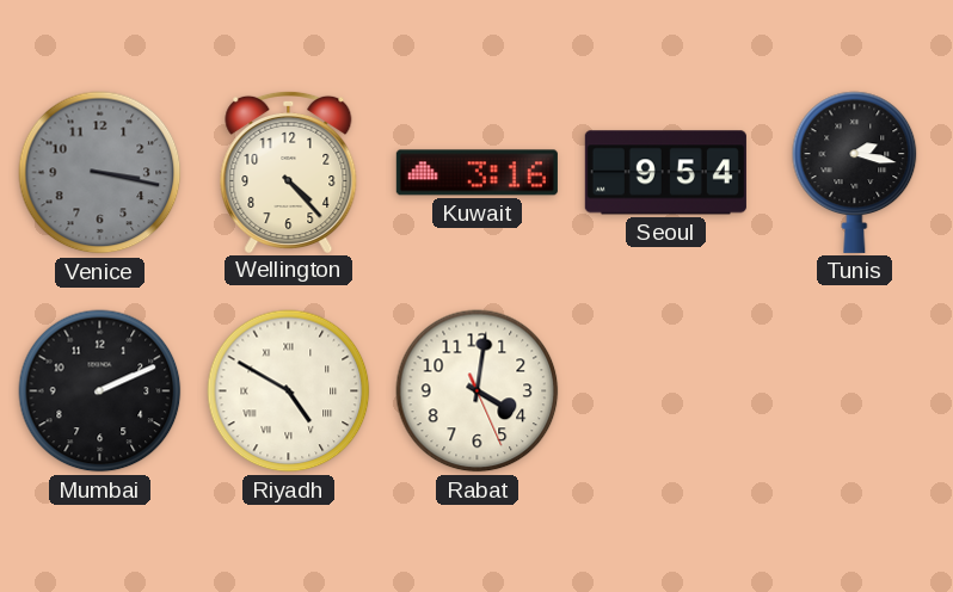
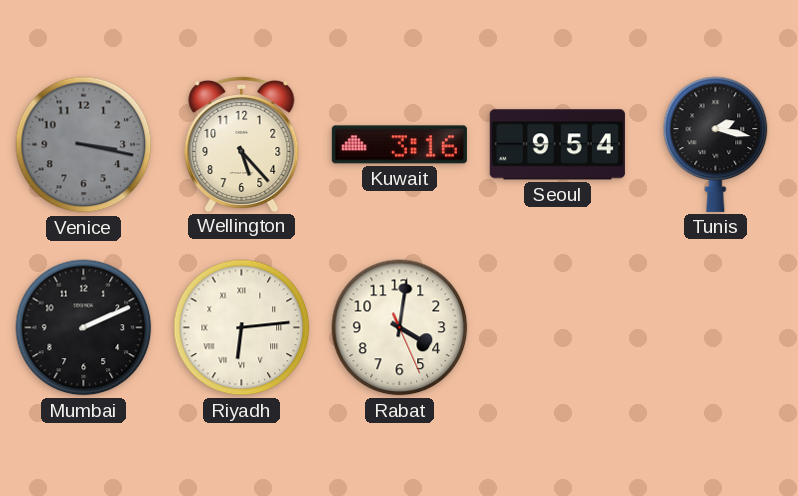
Wellington: 4:23 -> 5:23
Riyadh: 4:50 -> 6:14
